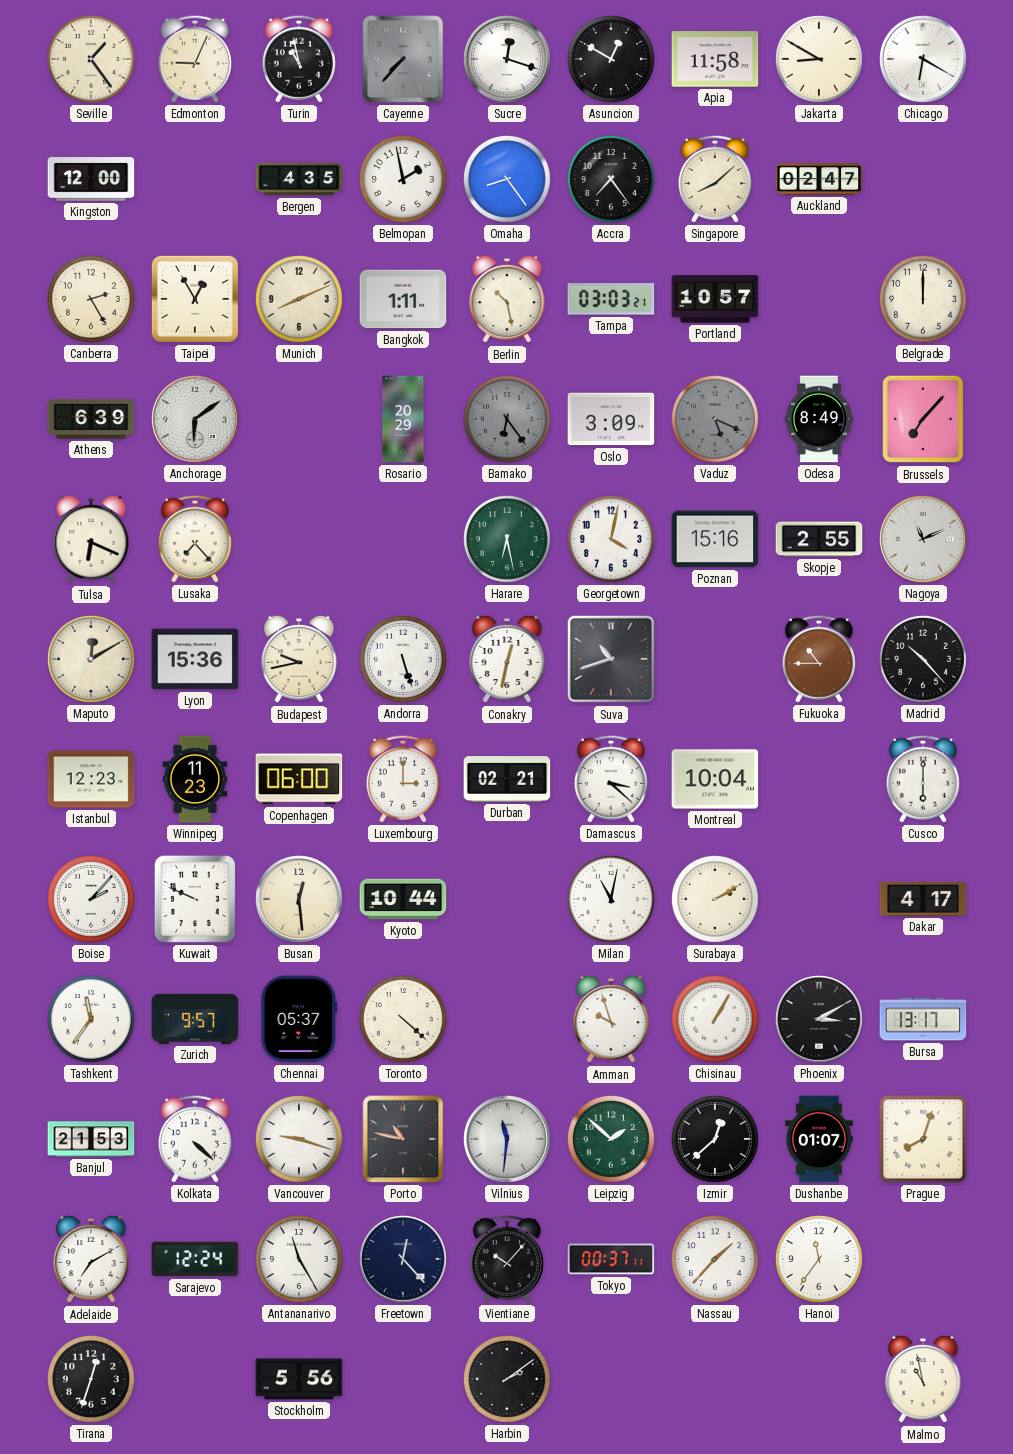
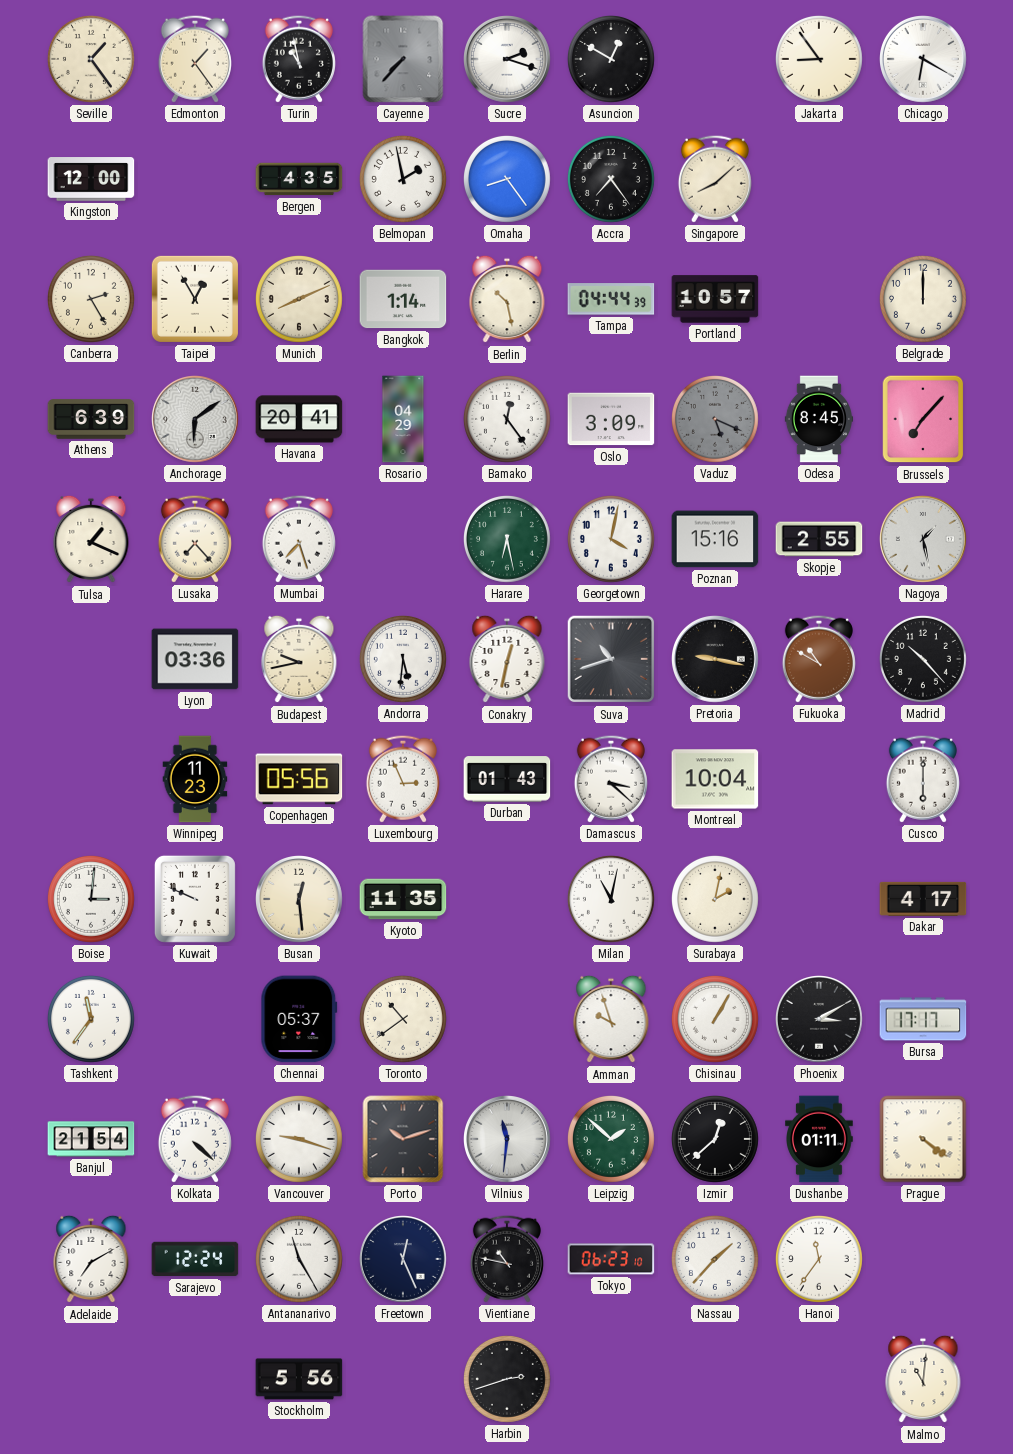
Edmonton: 9:04 -> 1:24
Sucre: 12:18 -> 2:18
Apia: 11:58 -> none
Jakarta: 8:50 -> 8:54
Auckland: 02:47 -> none
Bangkok: 1:11 -> 1:14
Tampa: 03:03 -> 04:44
Havana: none -> 20:41
Rosario: 20:29 -> 04:29
Bamako: 6:24 -> 12:24
Bamako dial: grey -> white
Odesa: 8:49 -> 8:45
Tulsa: 6:19 -> 1:19
Mumbai: none -> 7:27
Nagoya: 11:11 -> 1:28
Maputo: 12:10 -> none
Lyon: 15:36 -> 03:36
Andorra: 5:27 -> 5:31
Pretoria: none -> 9:17
Fukuoka: 10:45 -> 10:50
Istanbul: 12:23 -> none
Copenhagen: 06:00 -> 05:56
Luxembourg: 3:00 -> 2:56
Durban: 02:21 -> 01:43
Boise: 2:07 -> 3:01
Kyoto: 10:44 -> 11:35
Surabaya: 2:10 -> 2:02
Zurich: 9:57 -> none
Toronto: 4:22 -> 10:39
Bursa: 13:17 -> 17:17
Banjul: 21:53 -> 21:54
Porto: 10:47 -> 10:12
Dushanbe: 01:07 -> 01:11
Prague: 8:03 -> 4:21
Freetown: 12:23 -> 12:26
Vientiane: 10:07 -> 10:47
Tokyo: 00:37 -> 06:23
Tirana: 12:33 -> none
Harbin: 2:09 -> 2:42
Malmo: 10:58 -> 11:01
